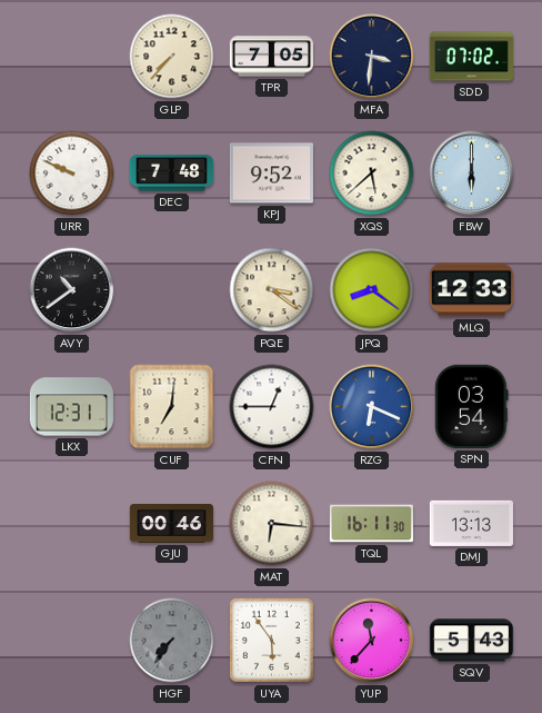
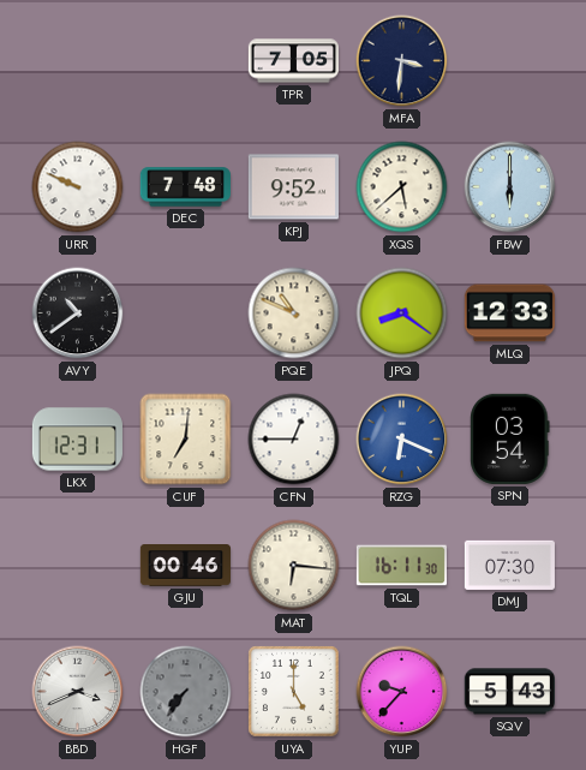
GLP: 7:37 -> none
SDD: 07:02 -> none
PQE: 3:21 -> 10:49
DMJ: 13:13 -> 07:30
BBD: none -> 3:41
UYA: 5:54 -> 5:00
YUP: 11:37 -> 9:37
